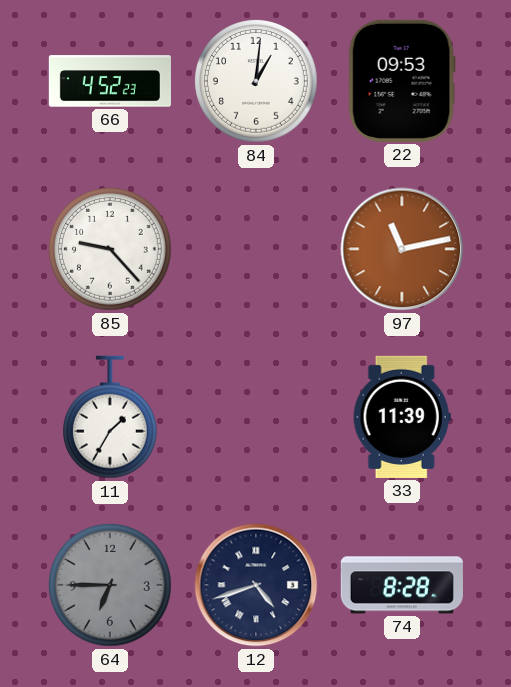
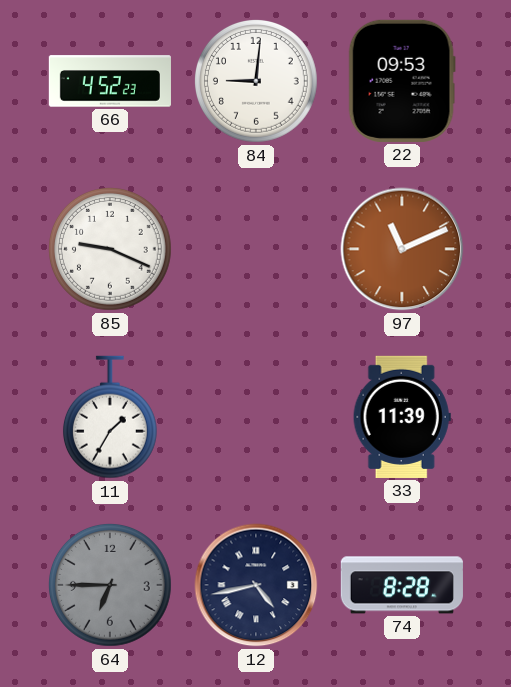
84: 1:01 -> 9:01
85: 9:23 -> 9:19
97: 11:13 -> 11:11
12: 4:42 -> 4:43
